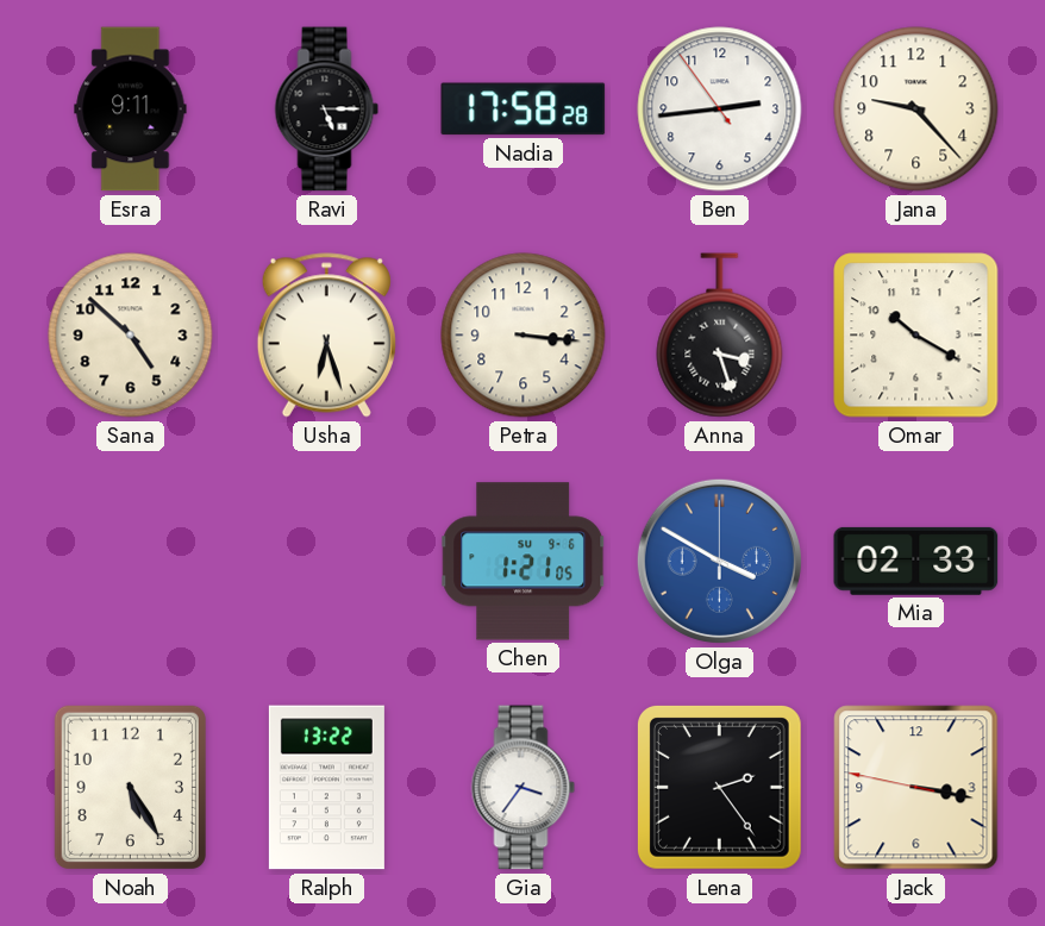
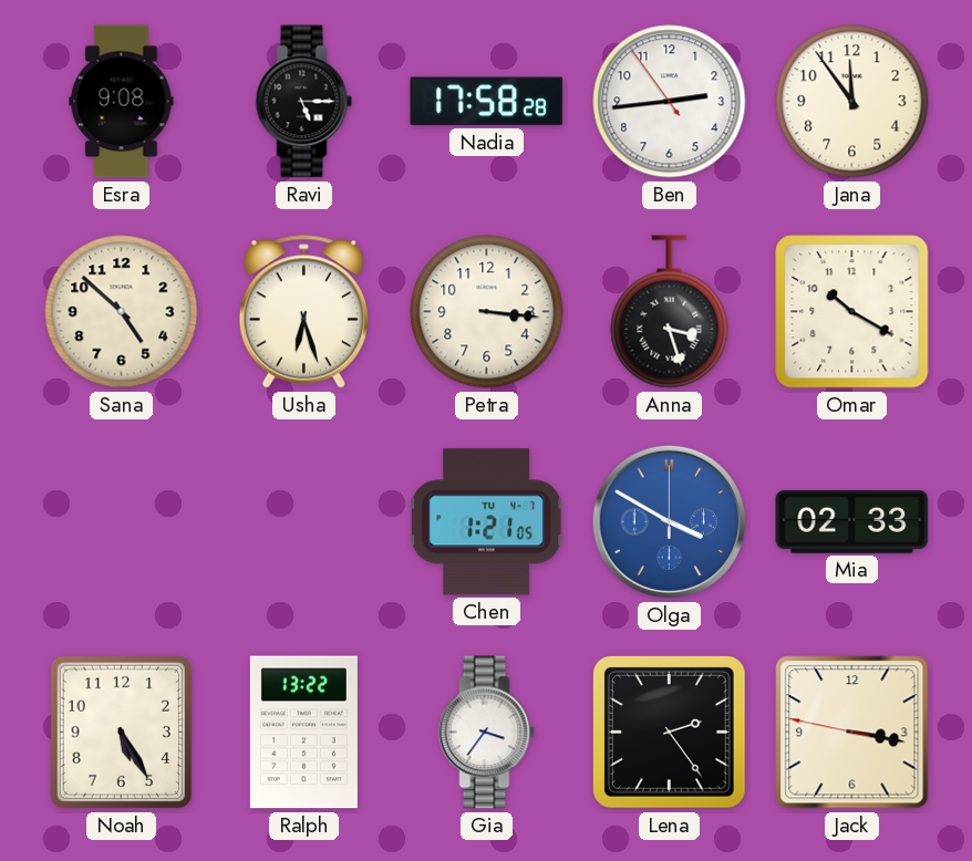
Esra: 9:11 -> 9:08
Jana: 9:23 -> 11:54
Chen date: SU 9-6 -> TU 4-7
